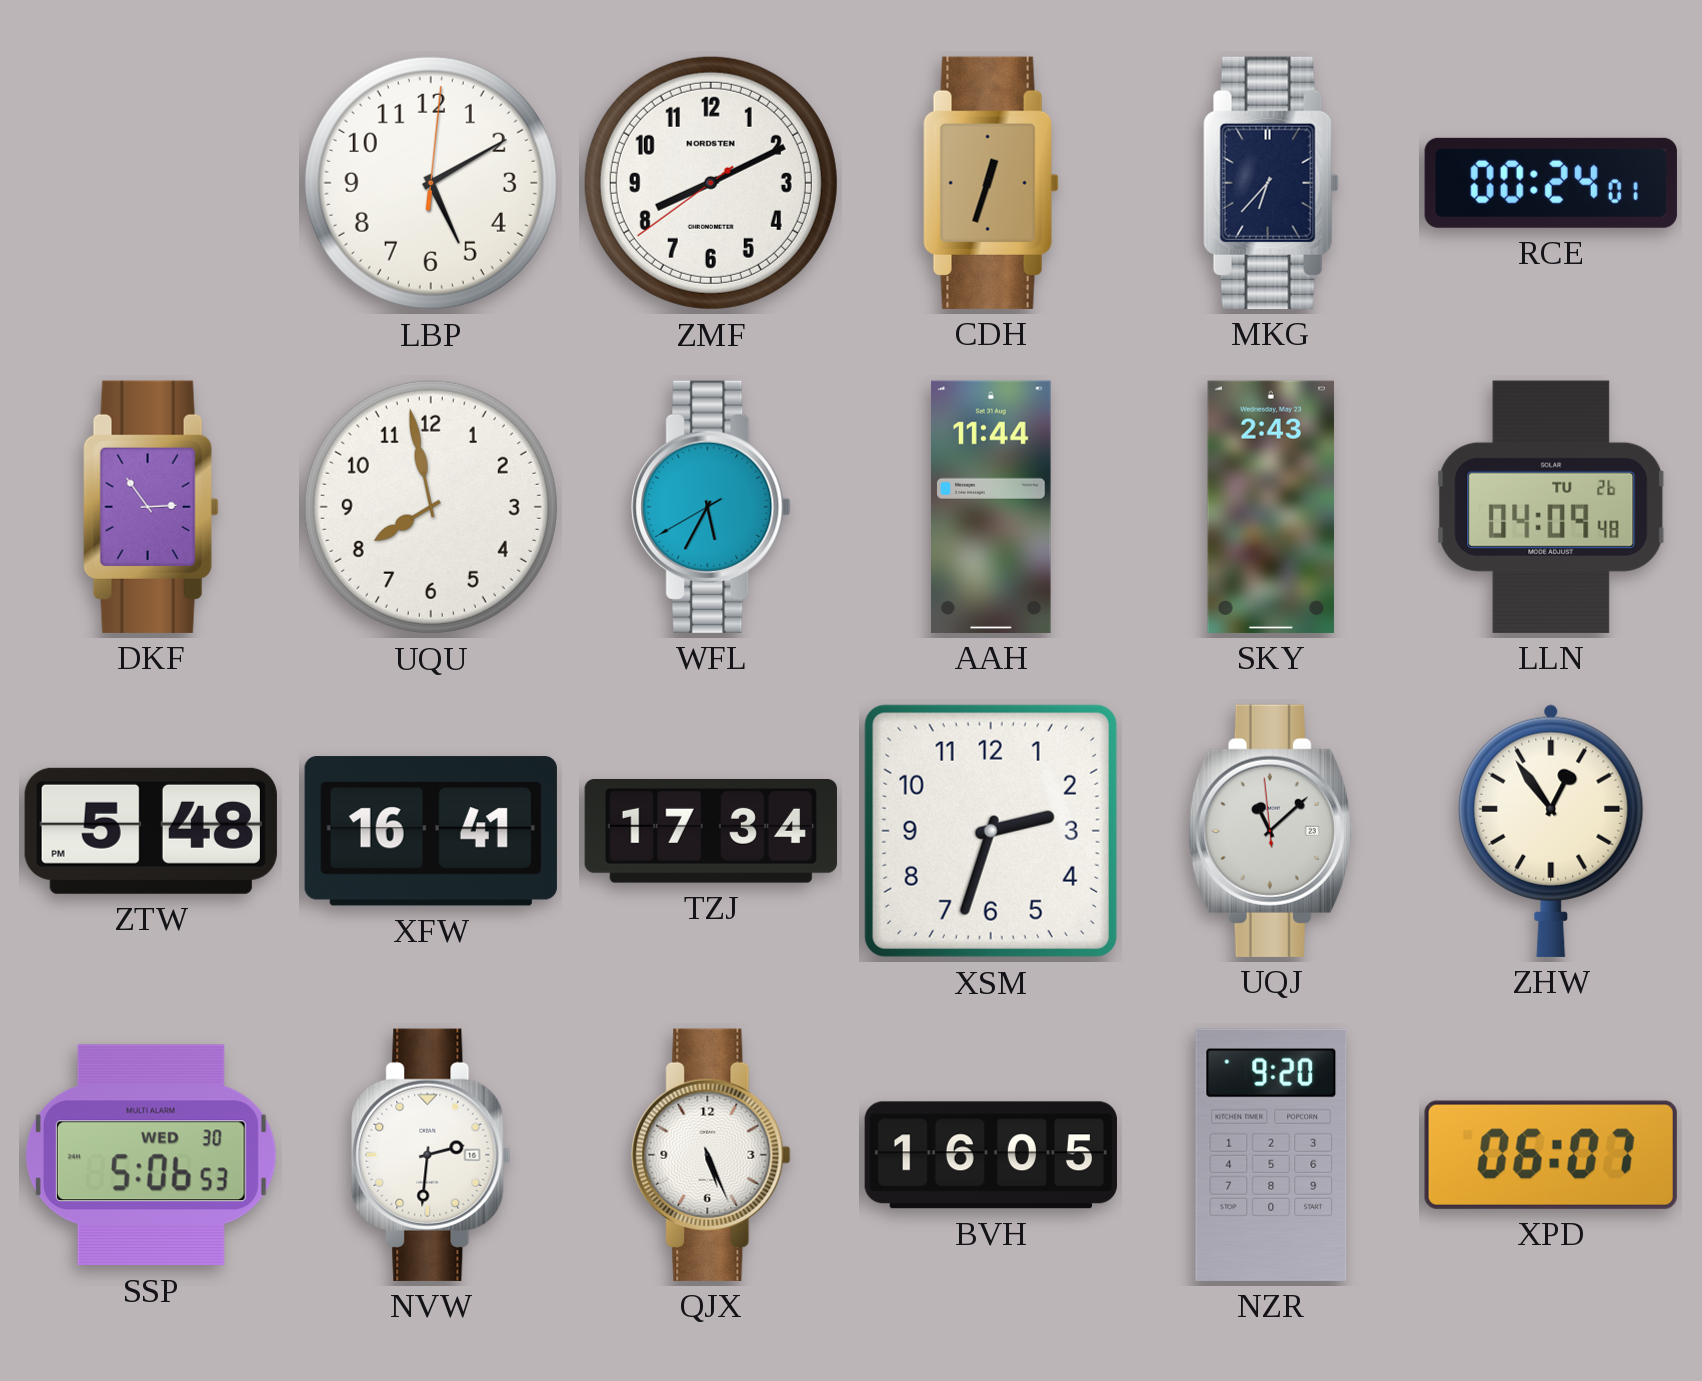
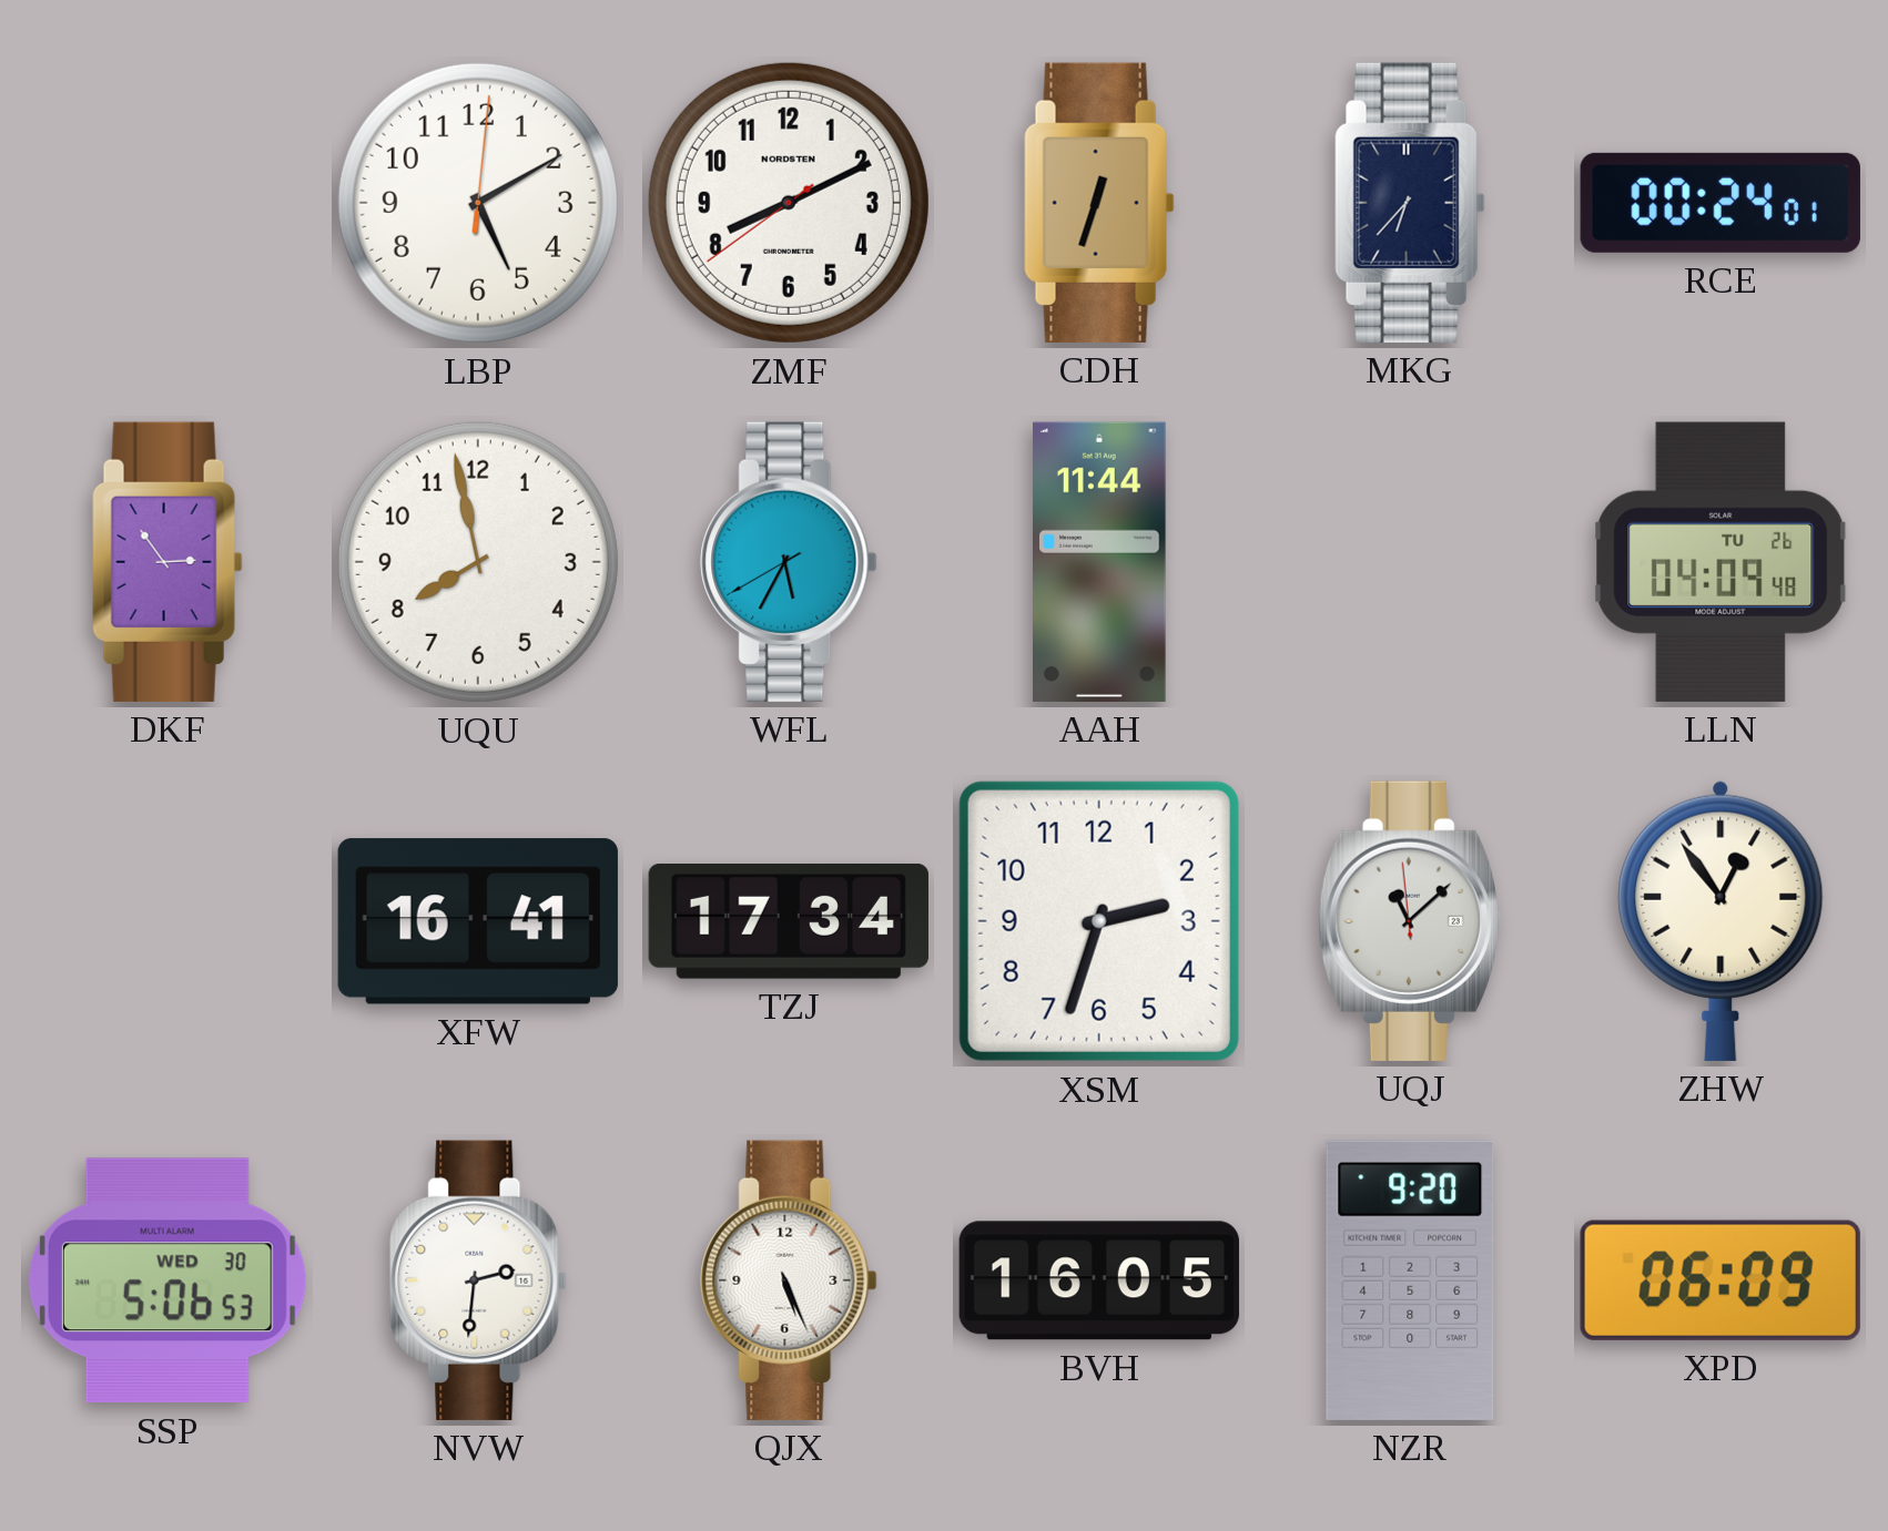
SKY: 2:43 -> none
ZTW: 5:48 -> none
XPD: 06:07 -> 06:09
